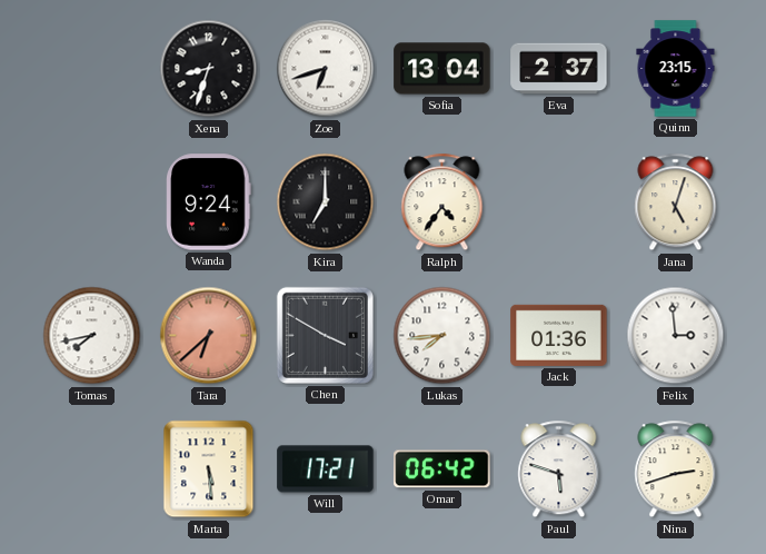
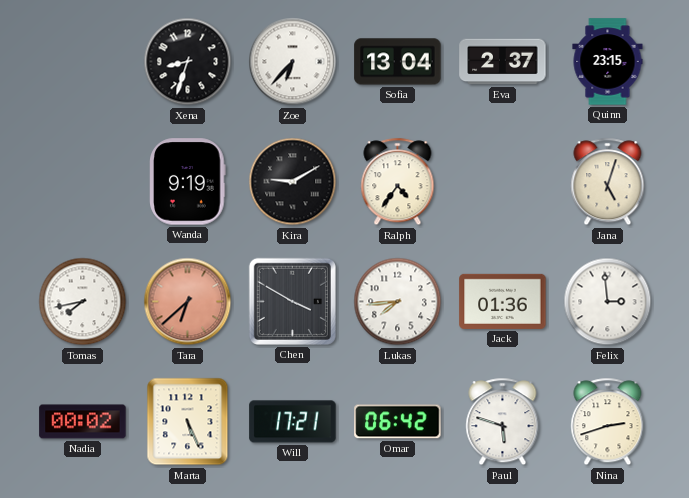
Zoe: 6:42 -> 6:37
Wanda: 9:24 -> 9:19
Kira: 7:00 -> 9:10
Nadia: none -> 00:02
Marta: 5:29 -> 5:26
